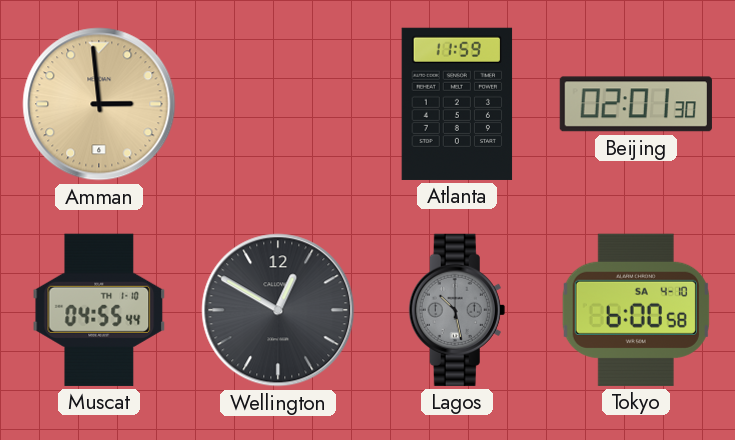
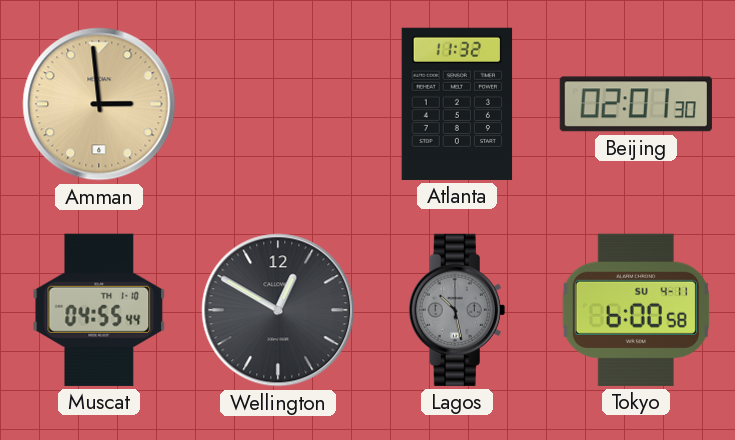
Atlanta: 11:59 -> 11:32
Tokyo date: SA 4-10 -> SU 4-11
